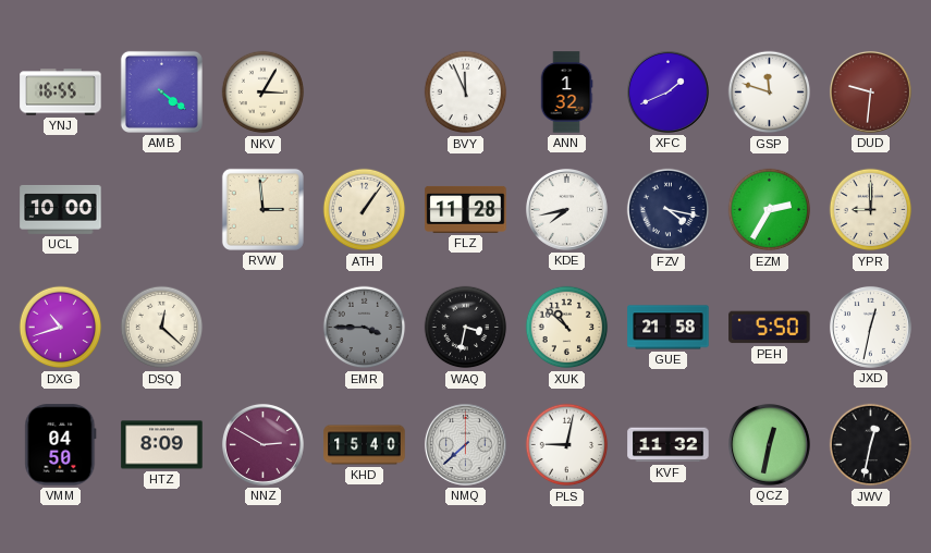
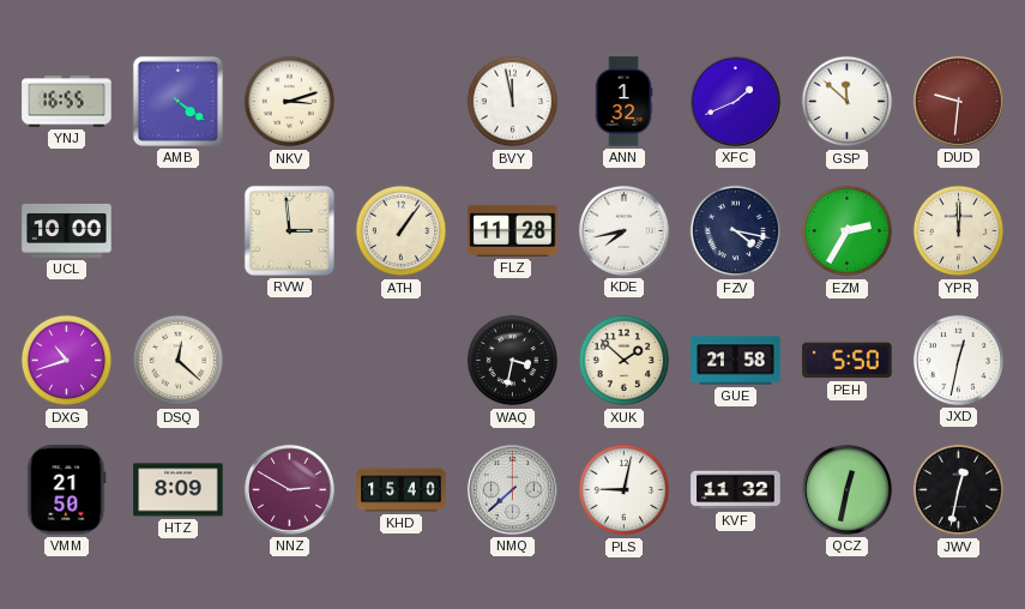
NKV: 3:05 -> 3:12
BVY: 11:56 -> 11:58
GSP: 11:48 -> 11:52
YPR: 9:00 -> 12:00
EMR: 3:45 -> none
XUK: 10:52 -> 1:52
VMM: 04:50 -> 21:50
